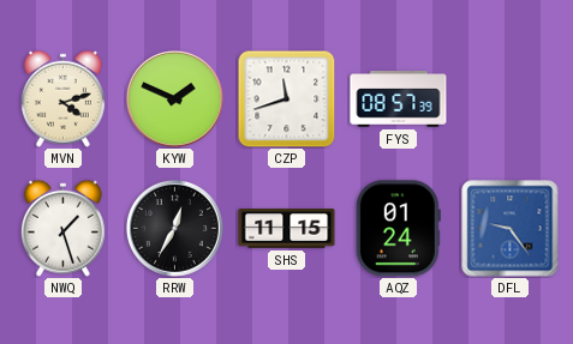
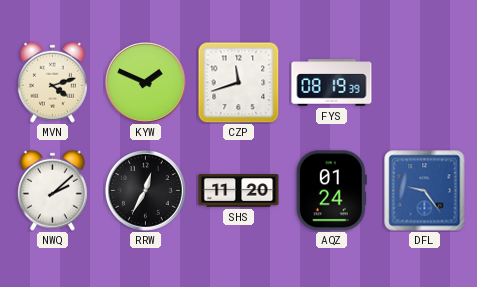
FYS: 08:57 -> 08:19
NWQ: 1:27 -> 2:08
SHS: 11:15 -> 11:20
